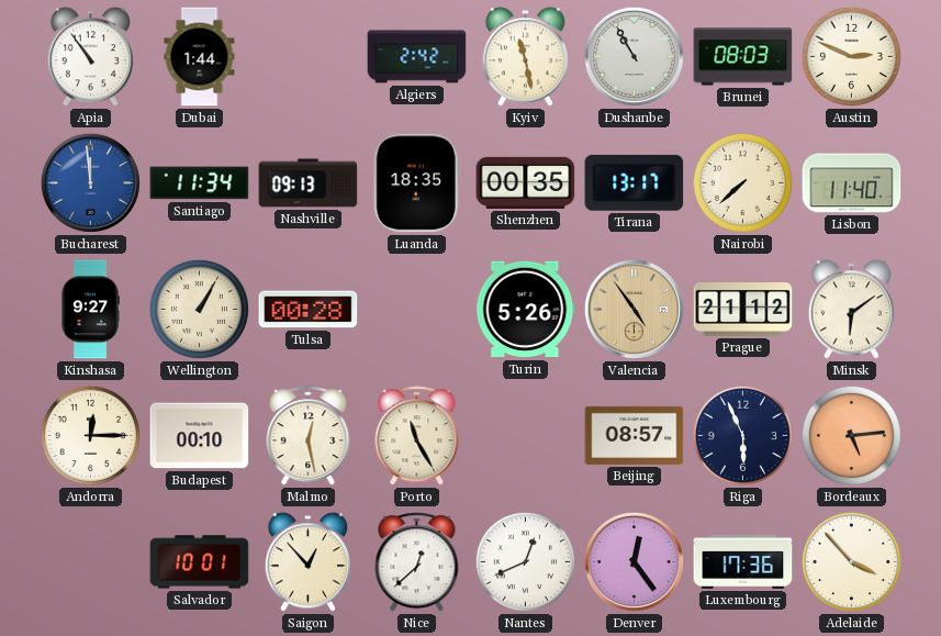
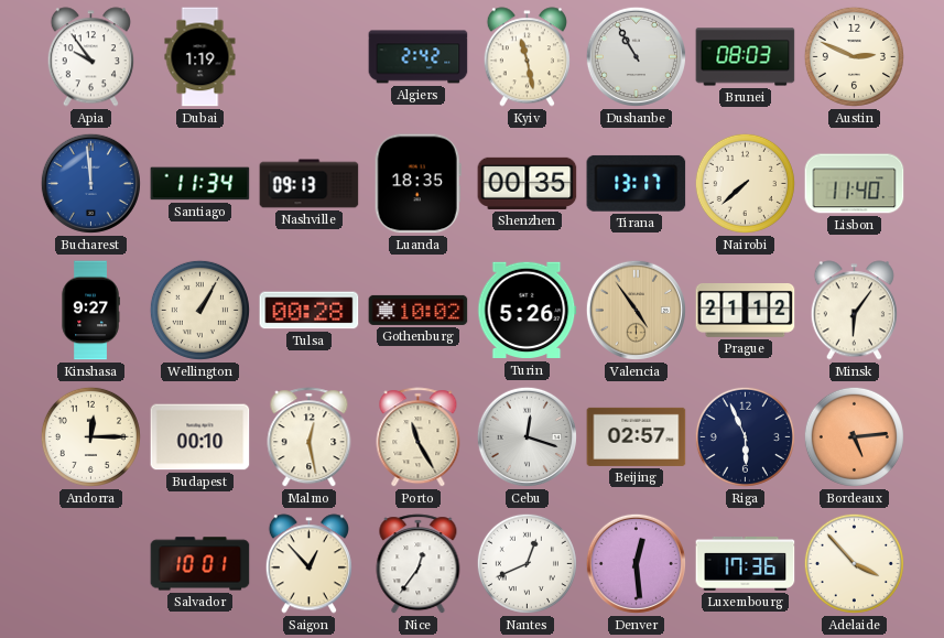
Apia: 10:54 -> 9:54
Dubai: 1:44 -> 1:19
Gothenburg: none -> 10:02
Minsk: 6:09 -> 6:06
Cebu: none -> 12:18
Beijing: 08:57 -> 02:57
Nice: 12:38 -> 12:36
Denver: 12:24 -> 12:29
